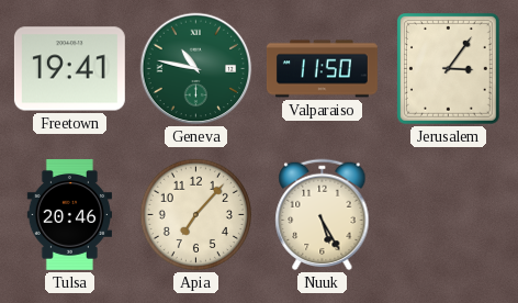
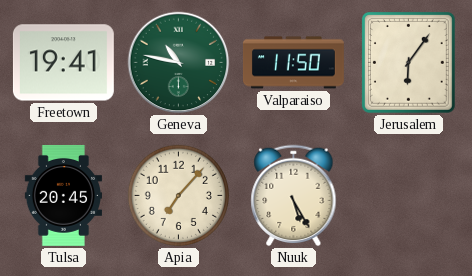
Jerusalem: 3:06 -> 6:06
Tulsa: 20:46 -> 20:45
